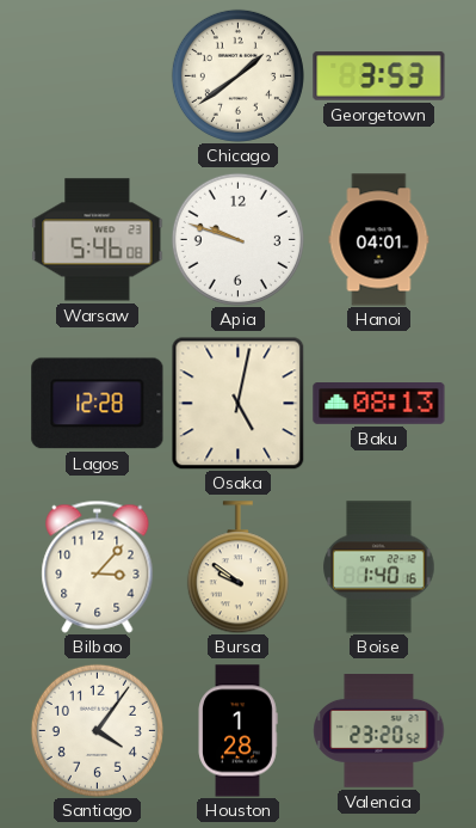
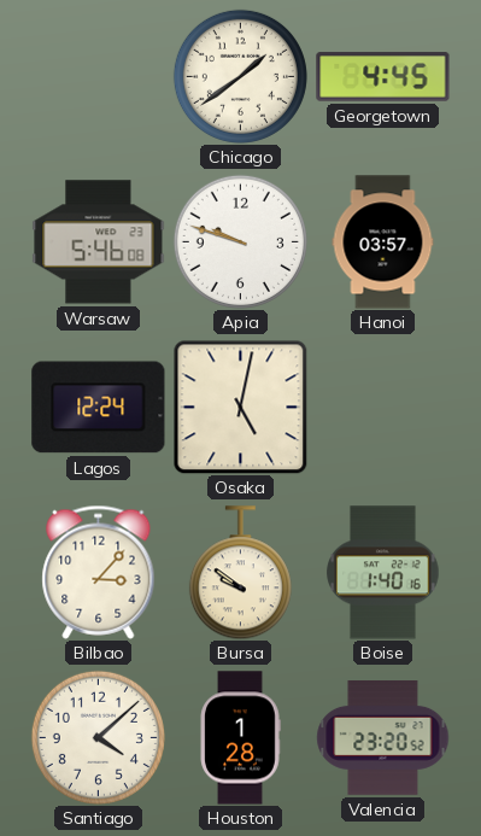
Georgetown: 3:53 -> 4:45
Hanoi: 04:01 -> 03:57
Lagos: 12:28 -> 12:24
Baku: 08:13 -> none
Santiago: 4:06 -> 4:08
